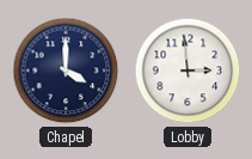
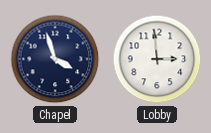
Chapel: 4:00 -> 3:57
